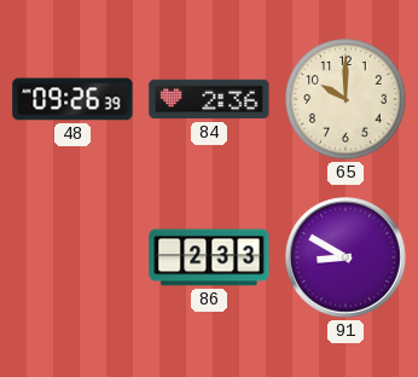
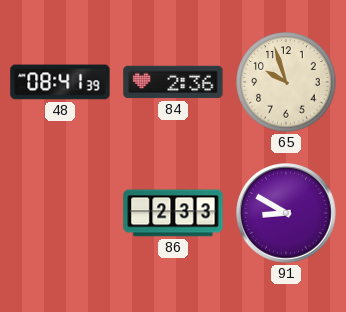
48: 09:26 -> 08:41
65: 10:00 -> 9:57
